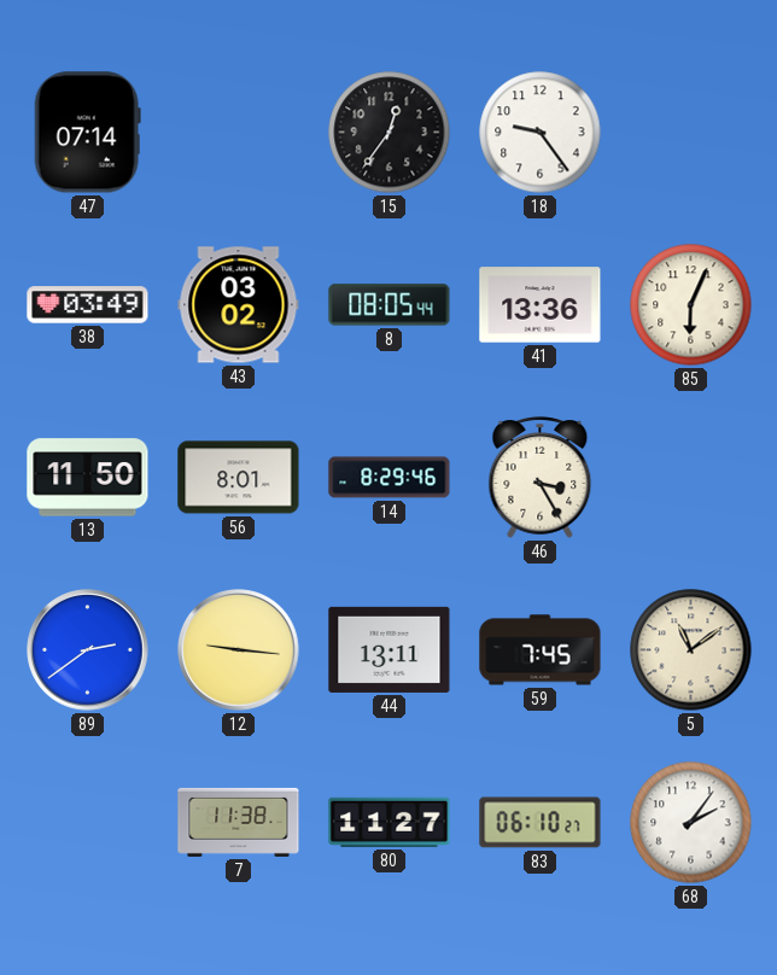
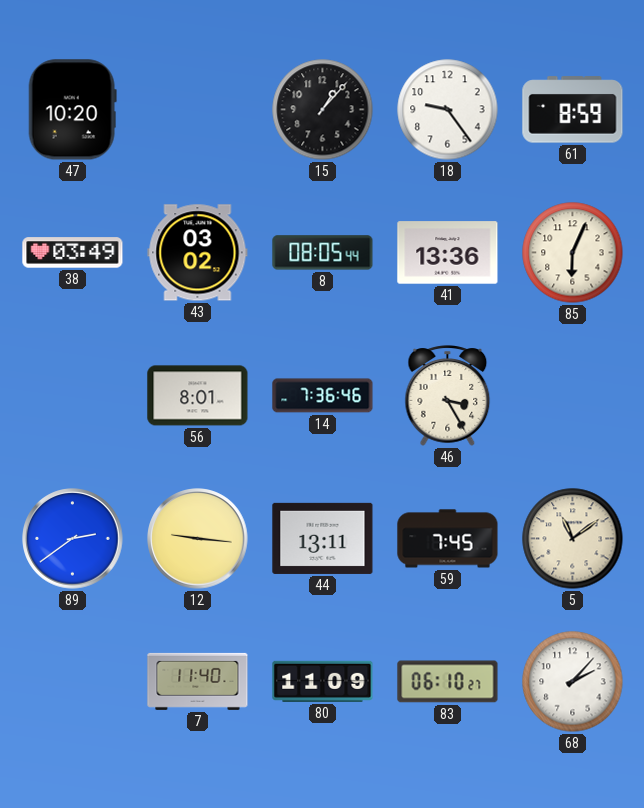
47: 07:14 -> 10:20
15: 12:36 -> 1:07
61: none -> 8:59
13: 11:50 -> none
14: 8:29 -> 7:36
7: 11:38 -> 11:40
80: 11:27 -> 11:09
68: 2:06 -> 2:07
